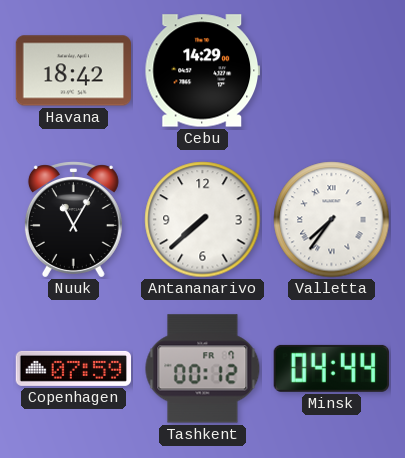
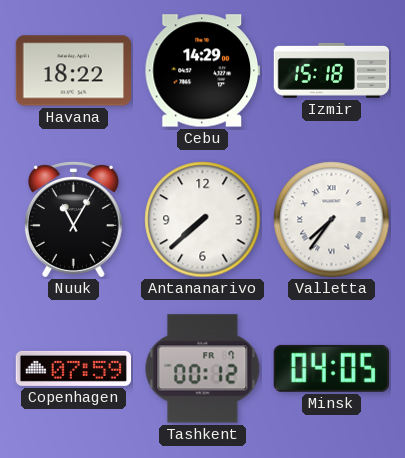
Havana: 18:42 -> 18:22
Izmir: none -> 15:18
Minsk: 04:44 -> 04:05
